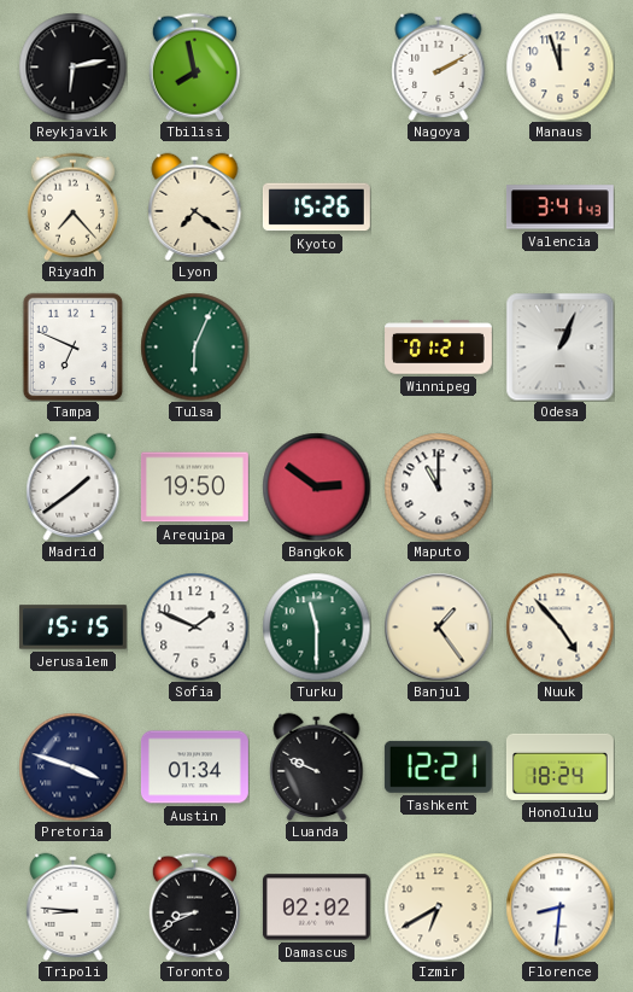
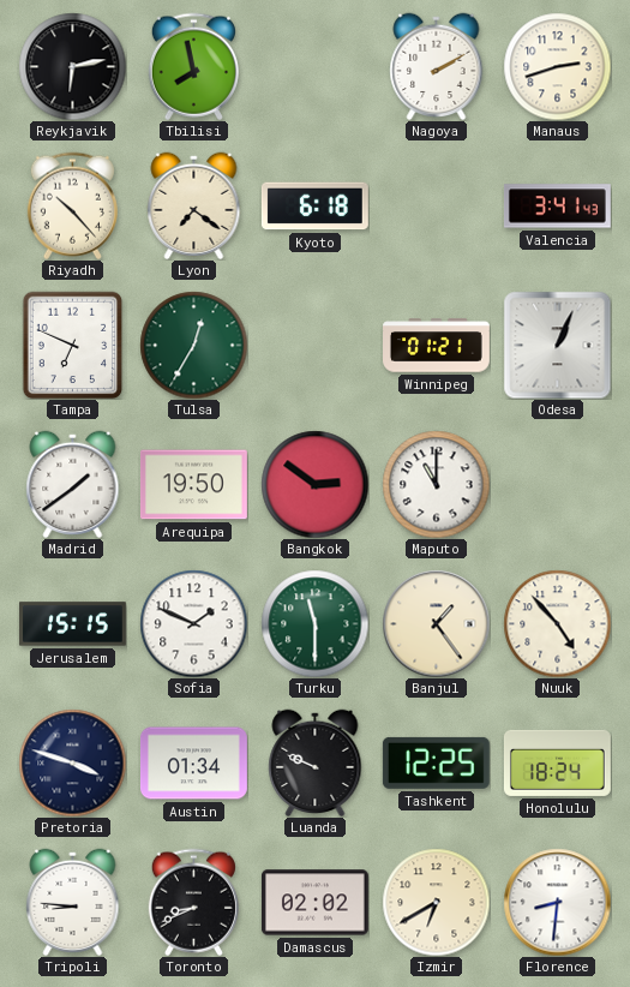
Manaus: 11:57 -> 2:42
Riyadh: 7:23 -> 10:23
Kyoto: 15:26 -> 6:18
Tulsa: 6:04 -> 12:35
Tashkent: 12:21 -> 12:25
